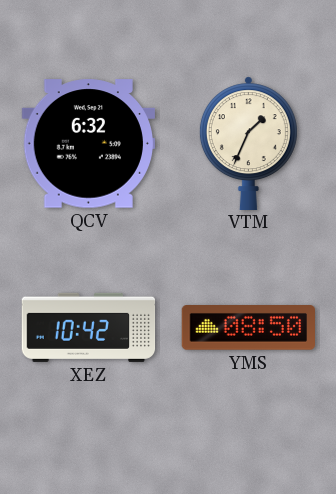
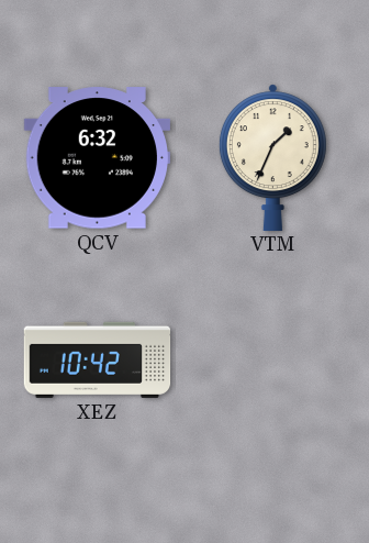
YMS: 08:50 -> none
